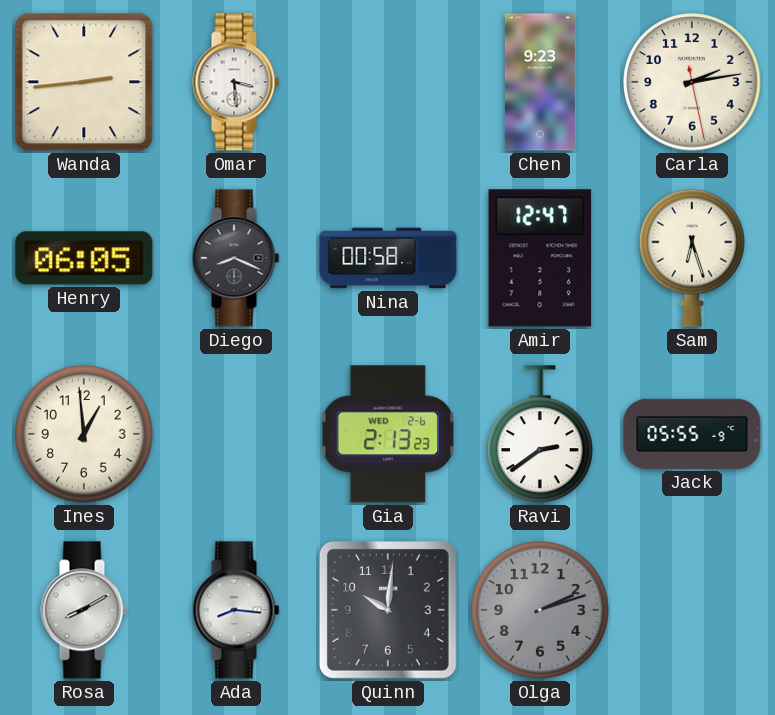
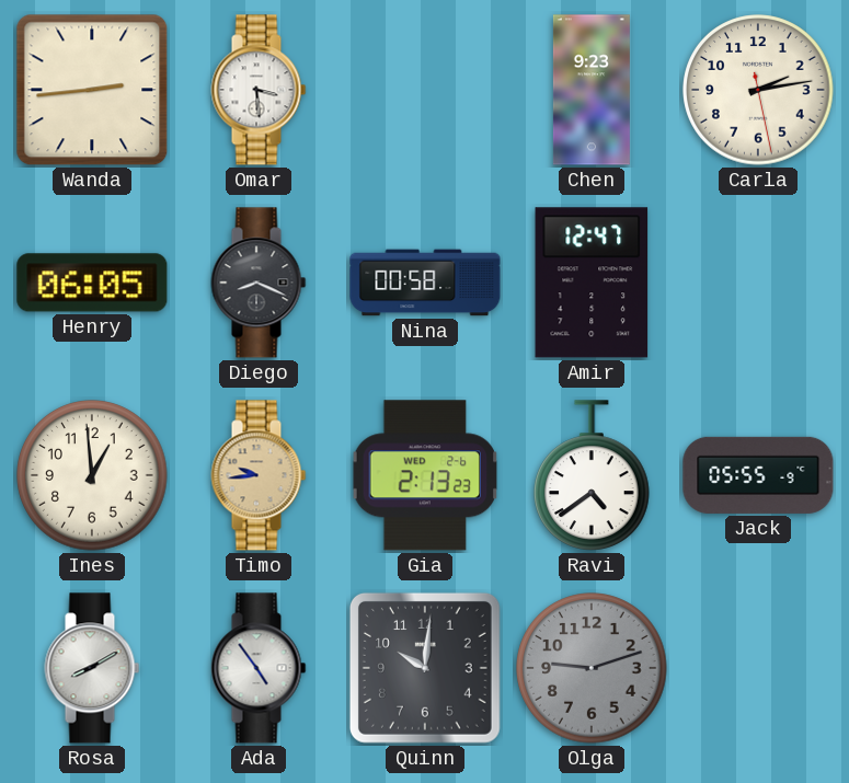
Sam: 6:27 -> none
Timo: none -> 9:44
Ravi: 2:39 -> 4:39
Ada: 8:16 -> 4:54
Olga: 2:12 -> 9:12
